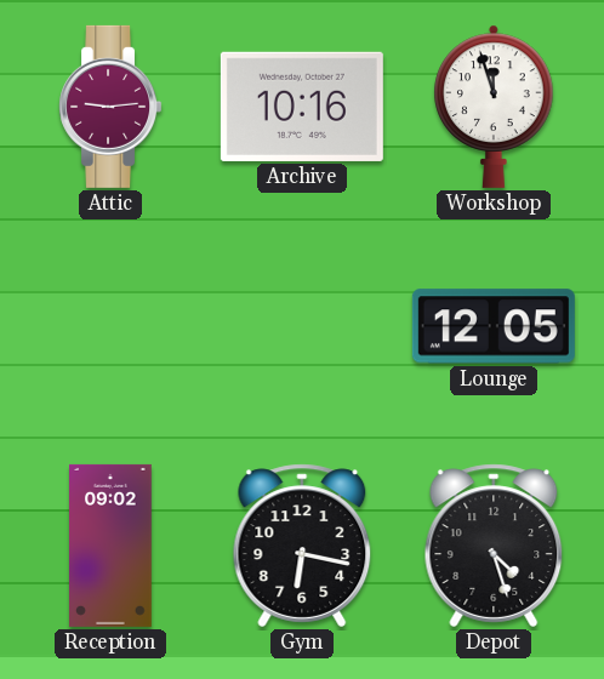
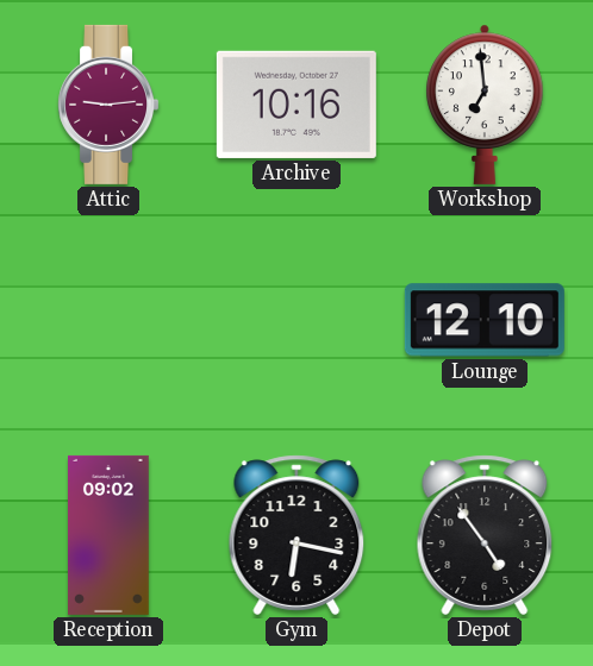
Workshop: 11:57 -> 6:59
Lounge: 12:05 -> 12:10
Depot: 4:27 -> 4:54
